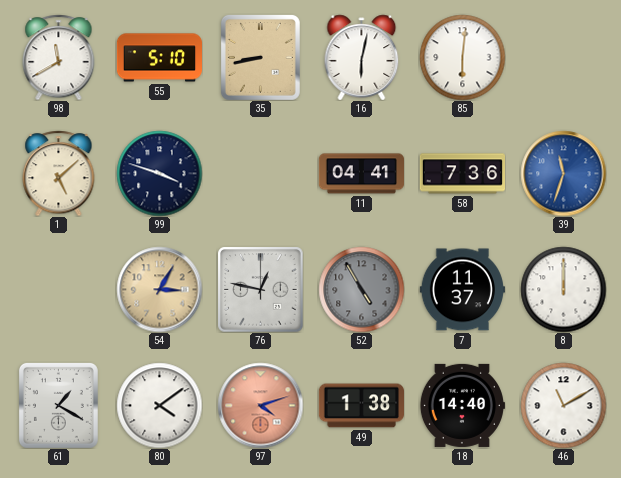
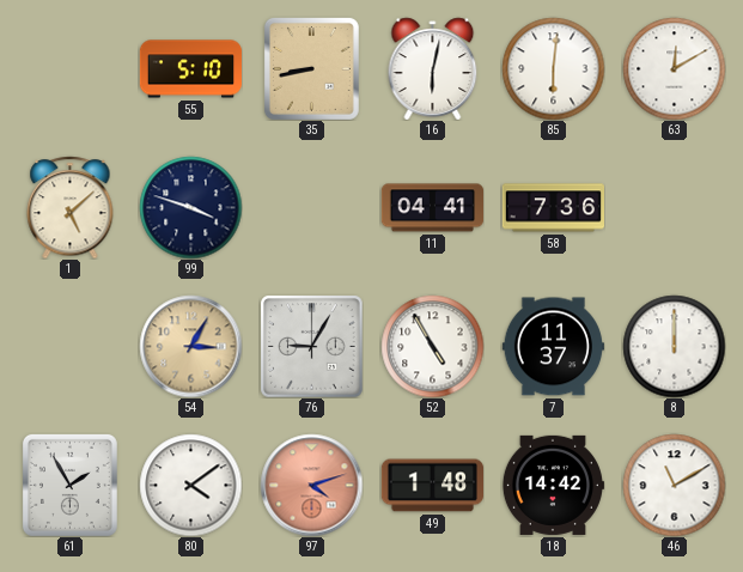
98: 11:40 -> none
63: none -> 12:10
39: 11:33 -> none
76: 12:47 -> 9:05
52 dial: grey -> white
61: 1:20 -> 1:55
49: 1:38 -> 1:48
18: 14:40 -> 14:42
